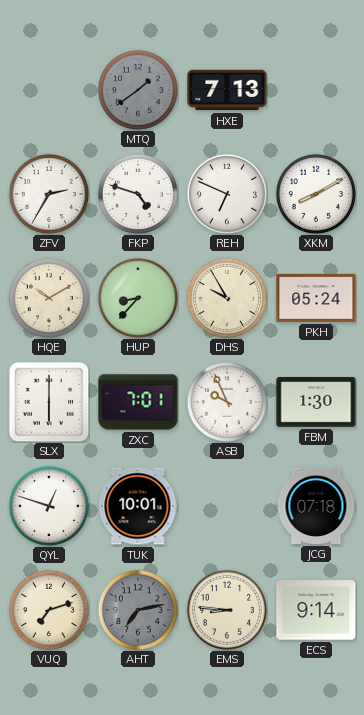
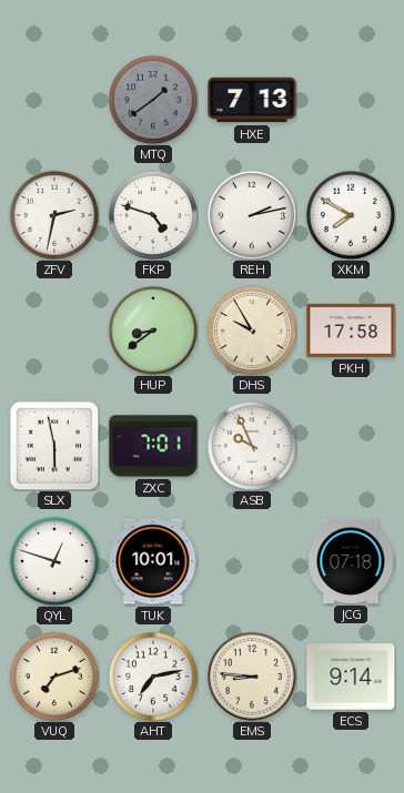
ZFV: 2:35 -> 2:32
REH: 6:49 -> 2:13
XKM: 8:10 -> 7:50
HQE: 10:10 -> none
HUP: 8:37 -> 8:39
PKH: 05:24 -> 17:58
SLX: 6:00 -> 5:58
FBM: 1:30 -> none
AHT dial: grey -> white
